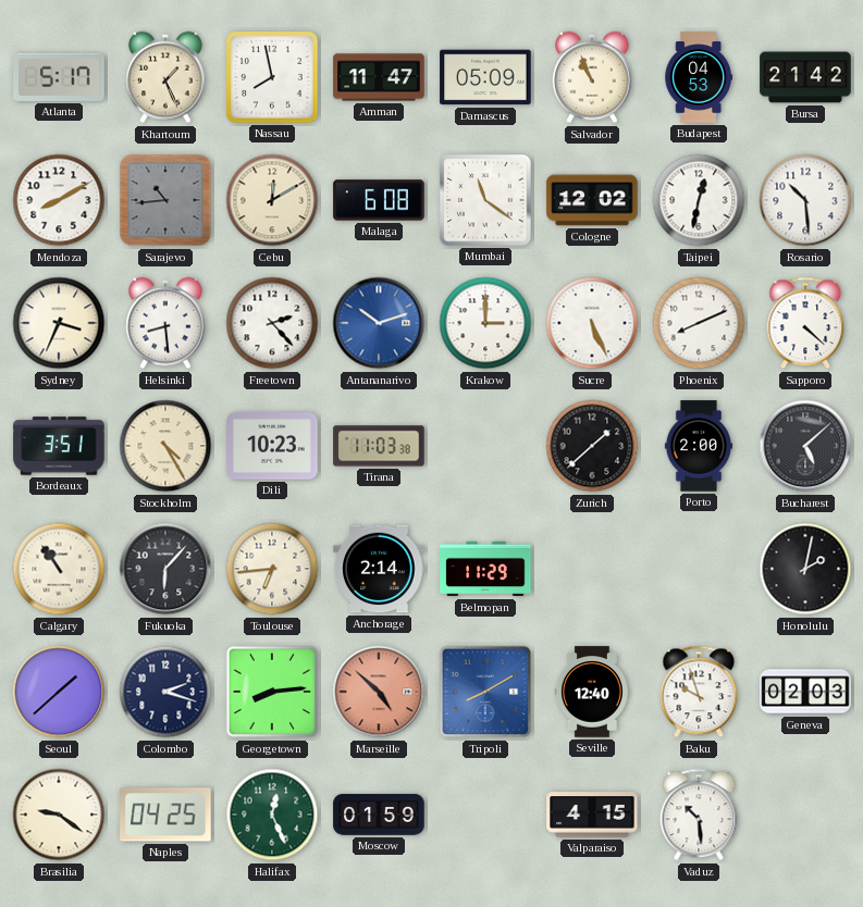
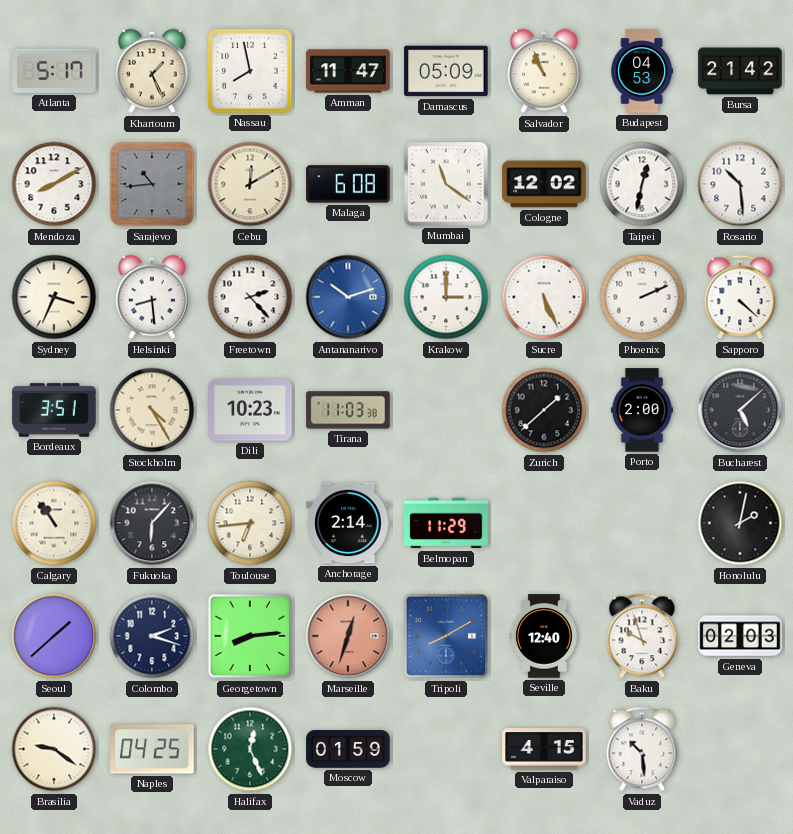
Phoenix: 8:11 -> 2:11
Marseille: 4:52 -> 12:33
